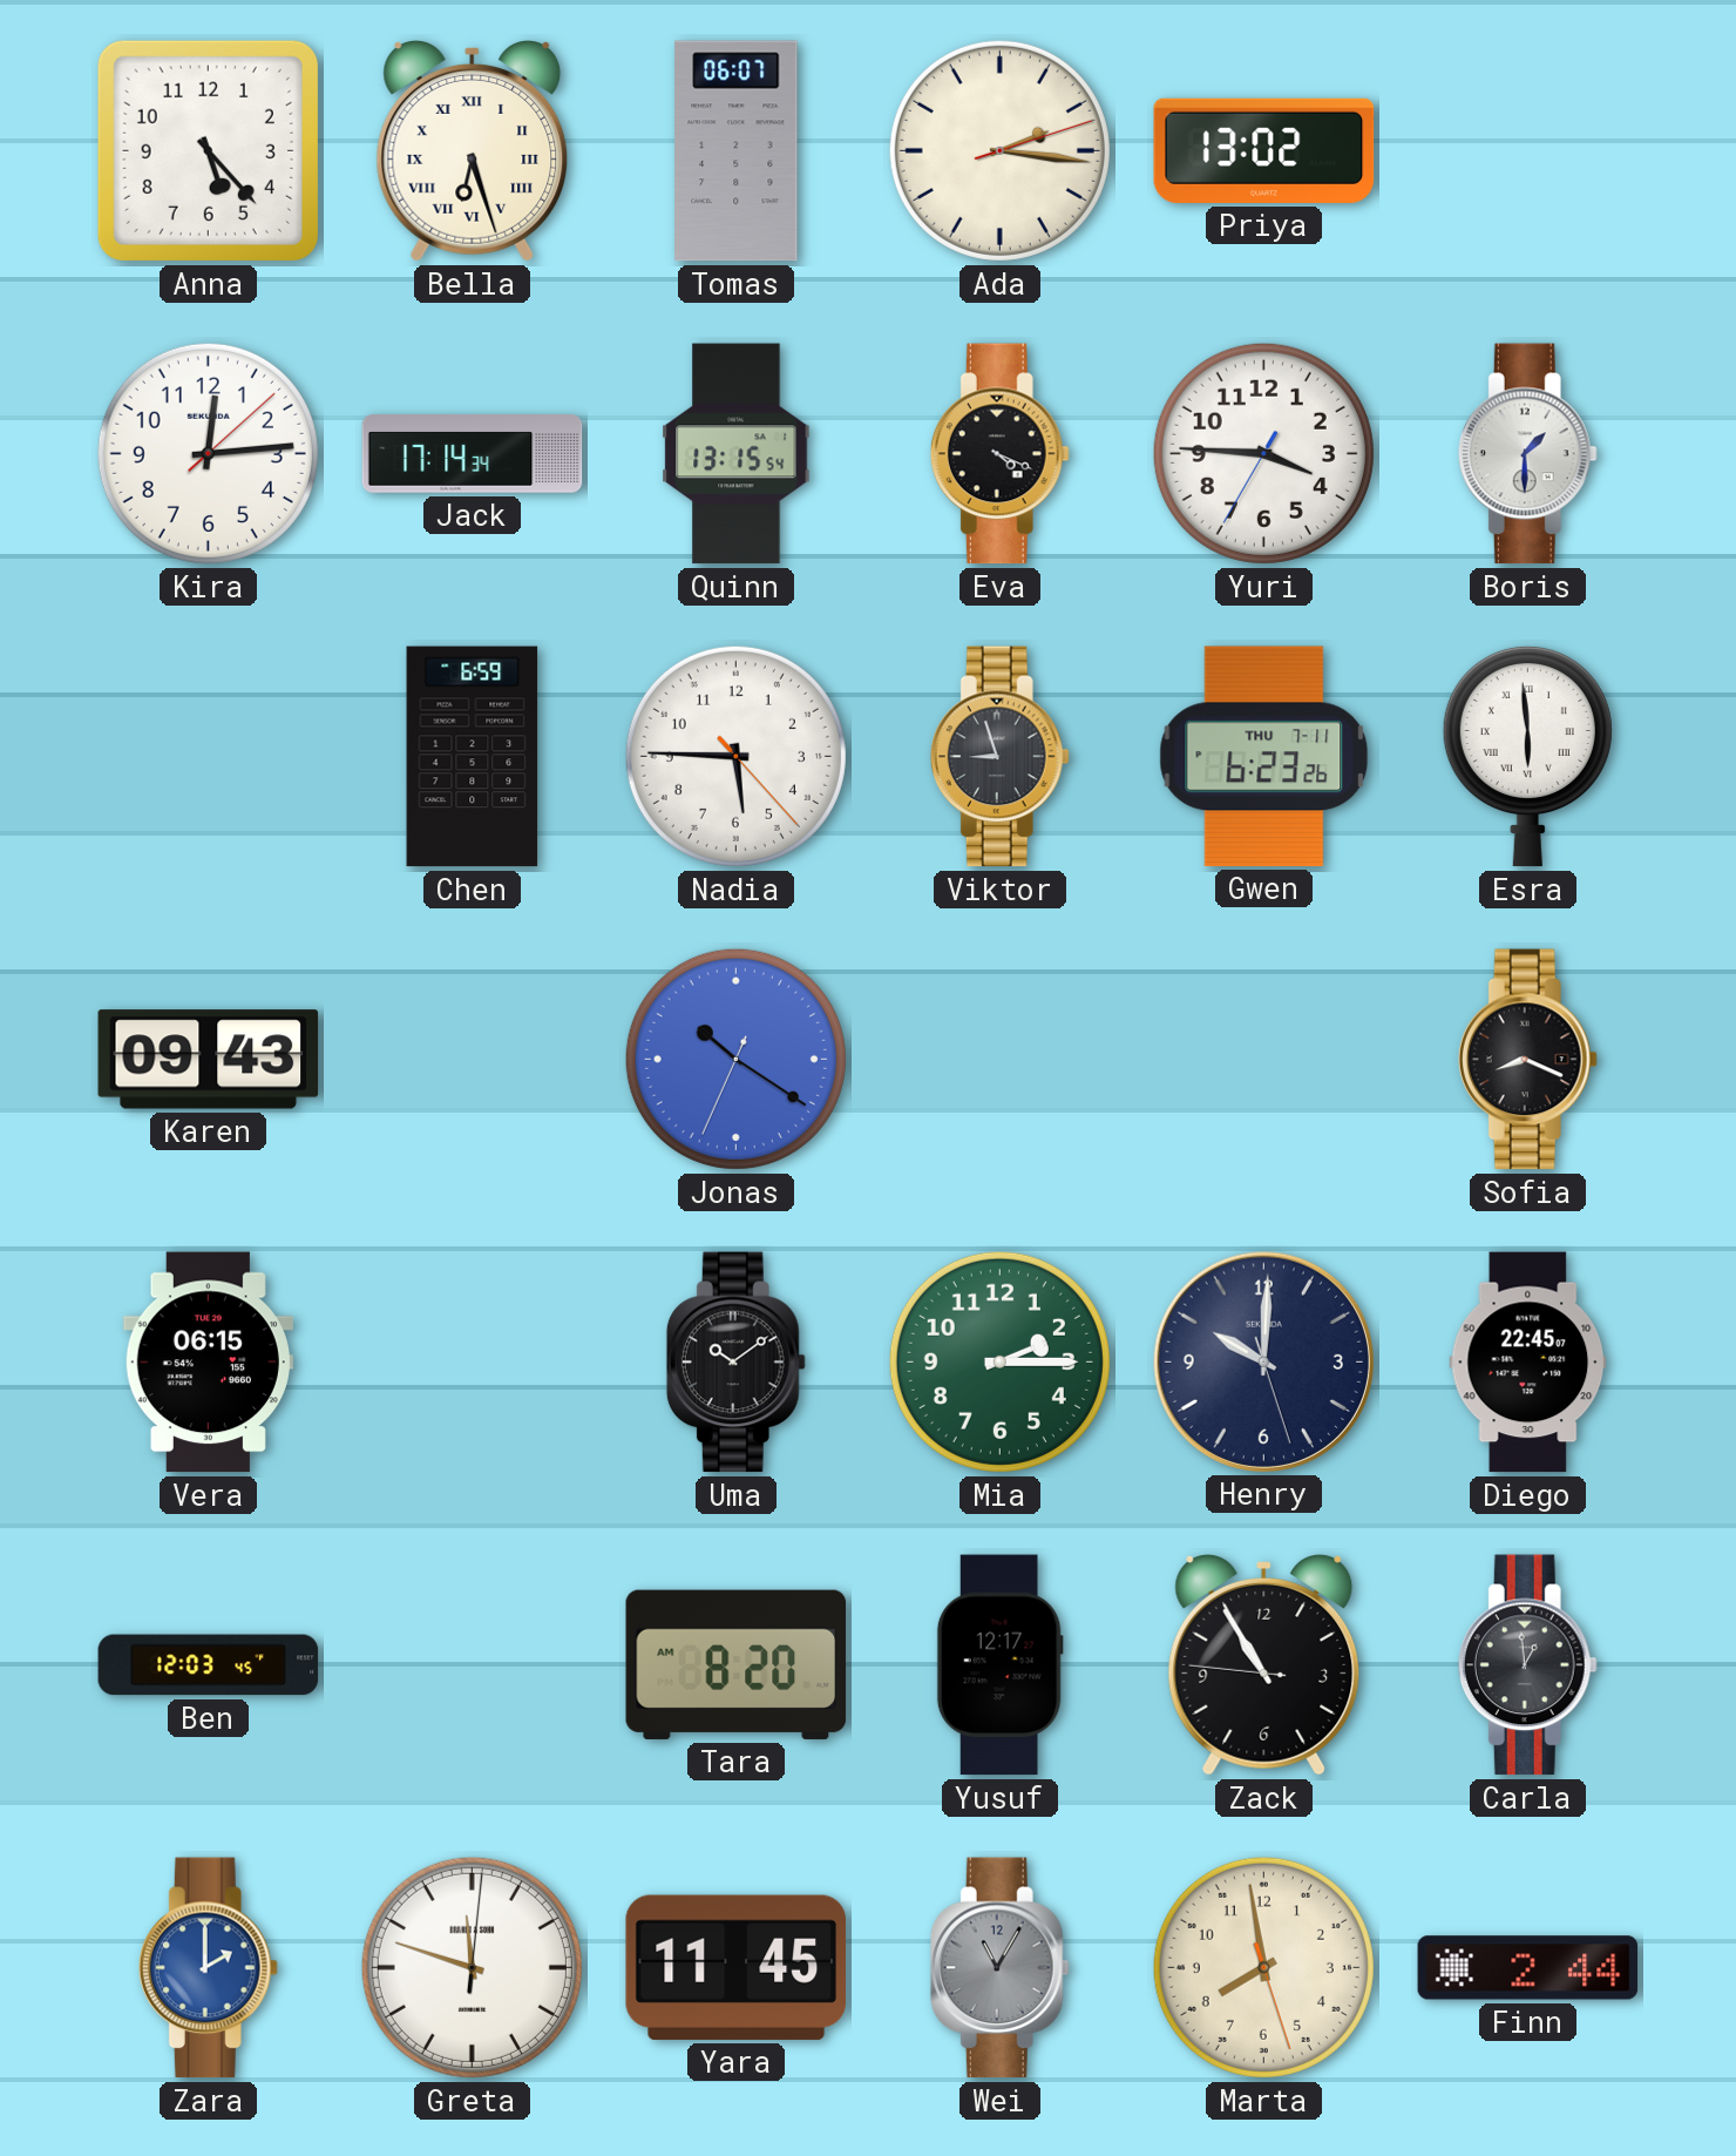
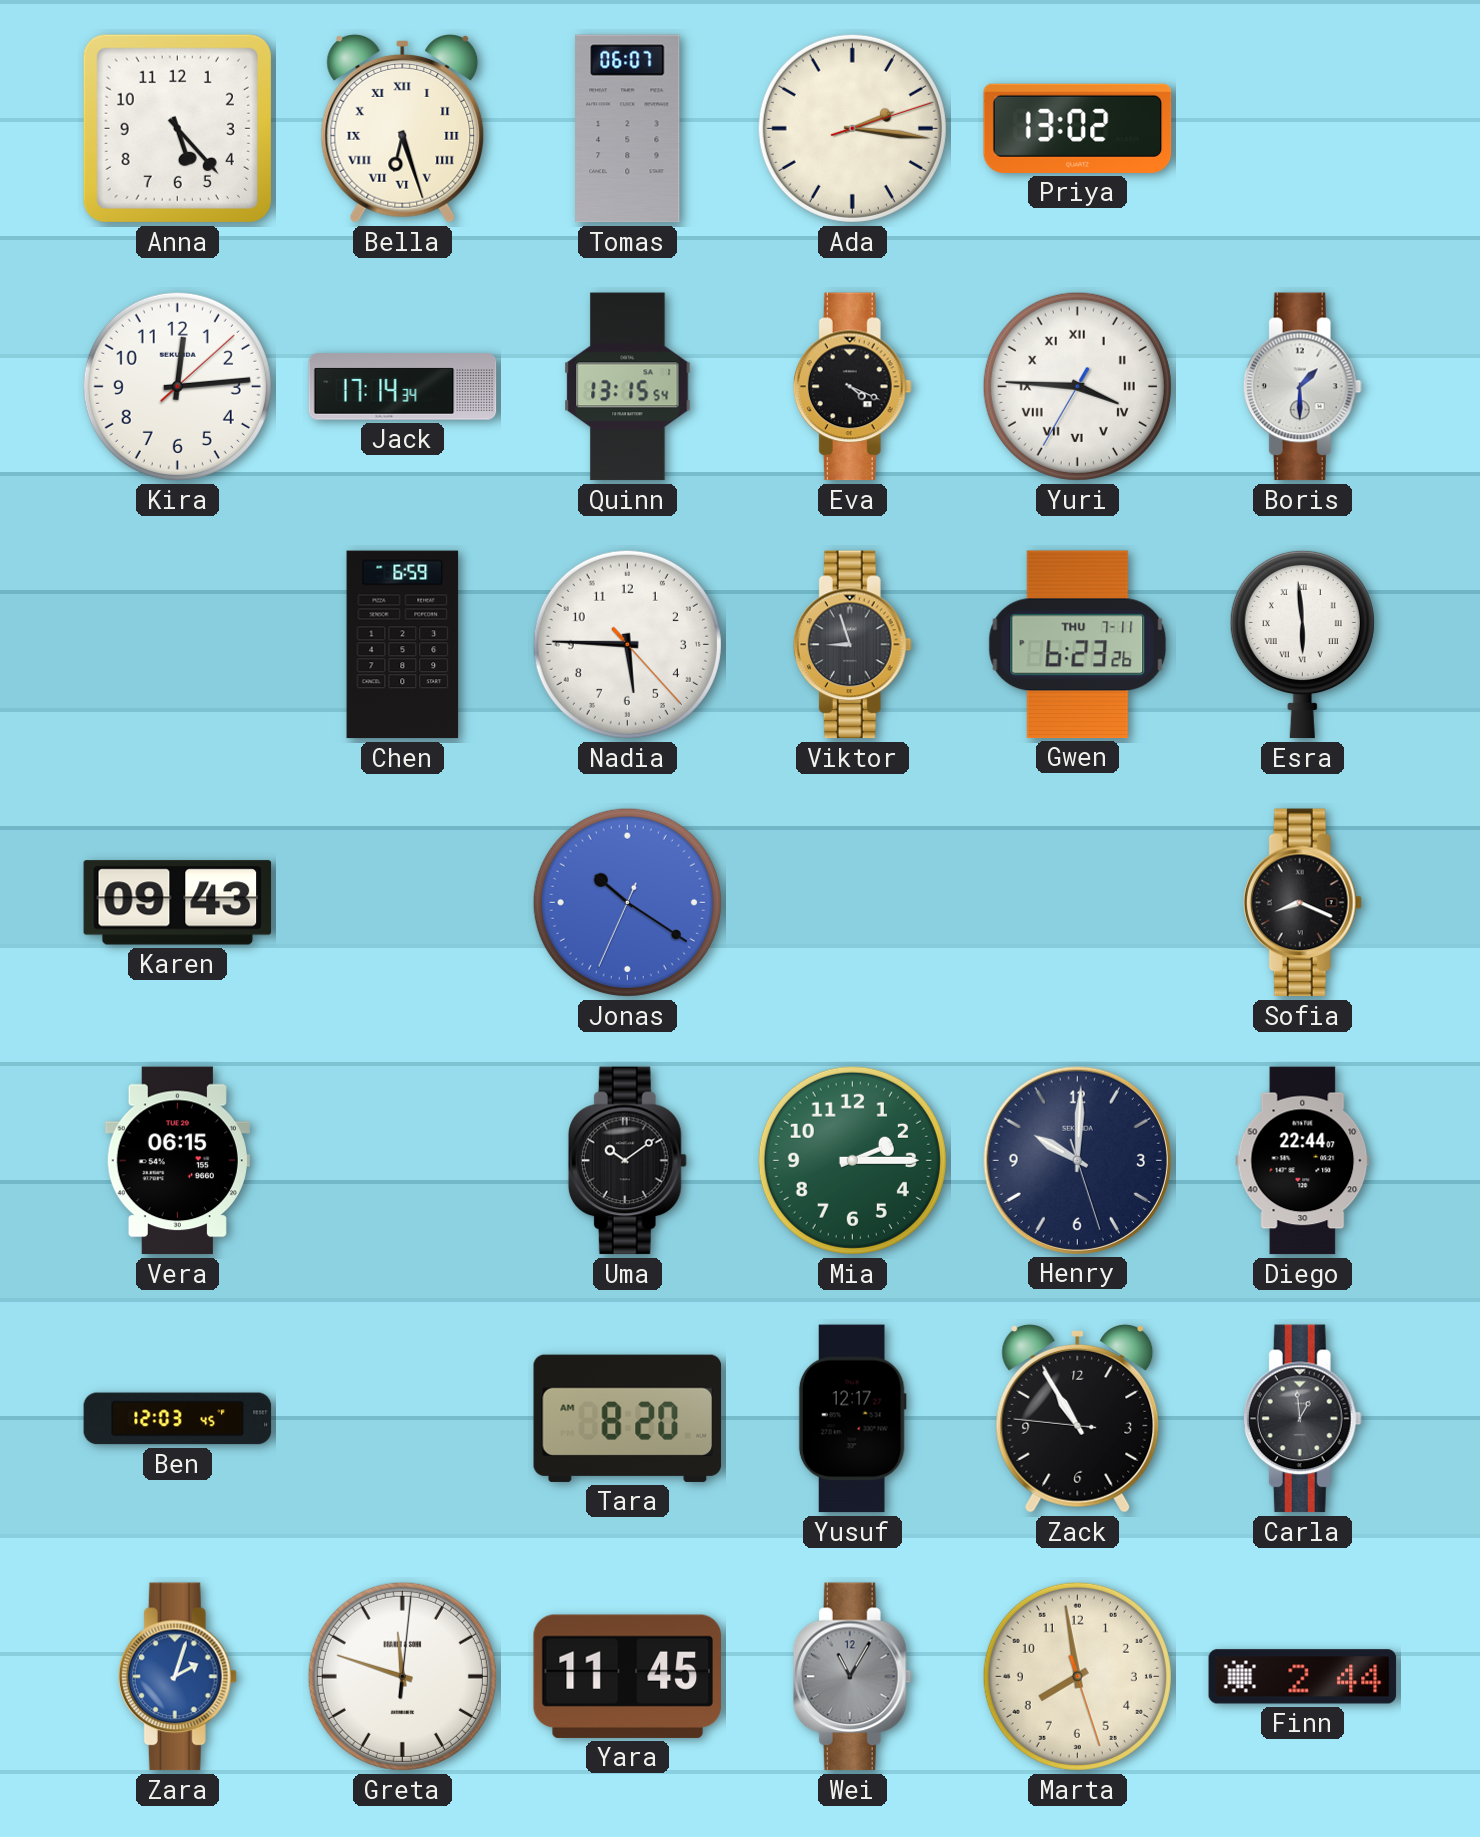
Yuri numerals: Arabic -> Roman
Diego: 22:45 -> 22:44
Zara: 2:00 -> 2:03
